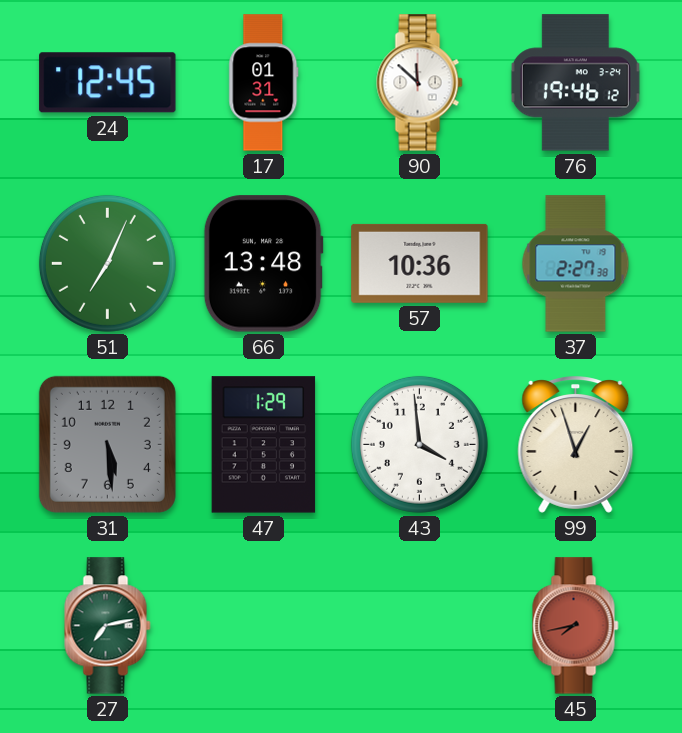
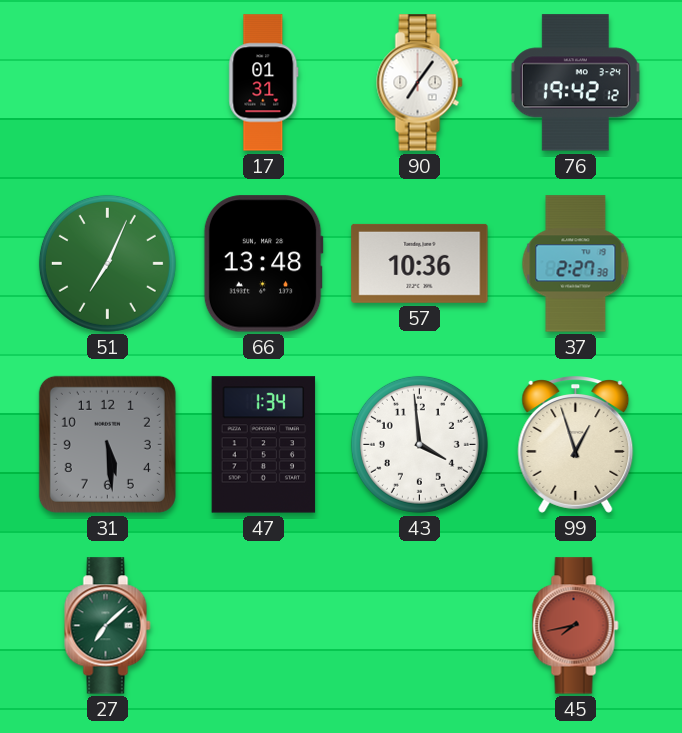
24: 12:45 -> none
90: 11:52 -> 7:06
76: 19:46 -> 19:42
47: 1:29 -> 1:34
27: 7:13 -> 7:08
